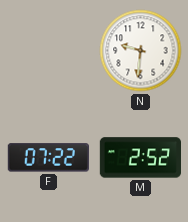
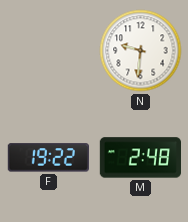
F: 07:22 -> 19:22
M: 2:52 -> 2:48
